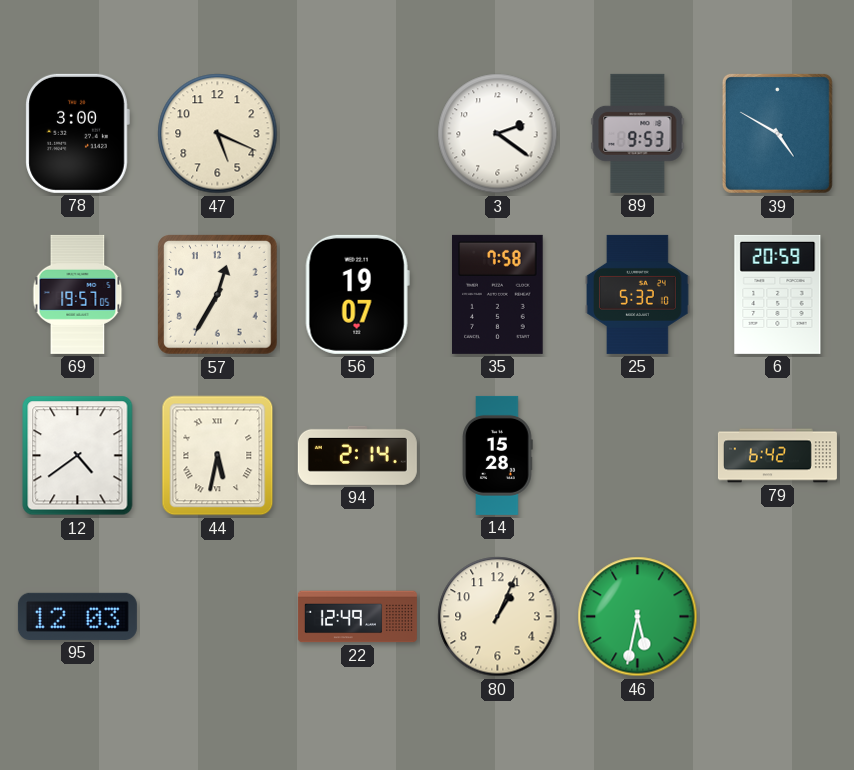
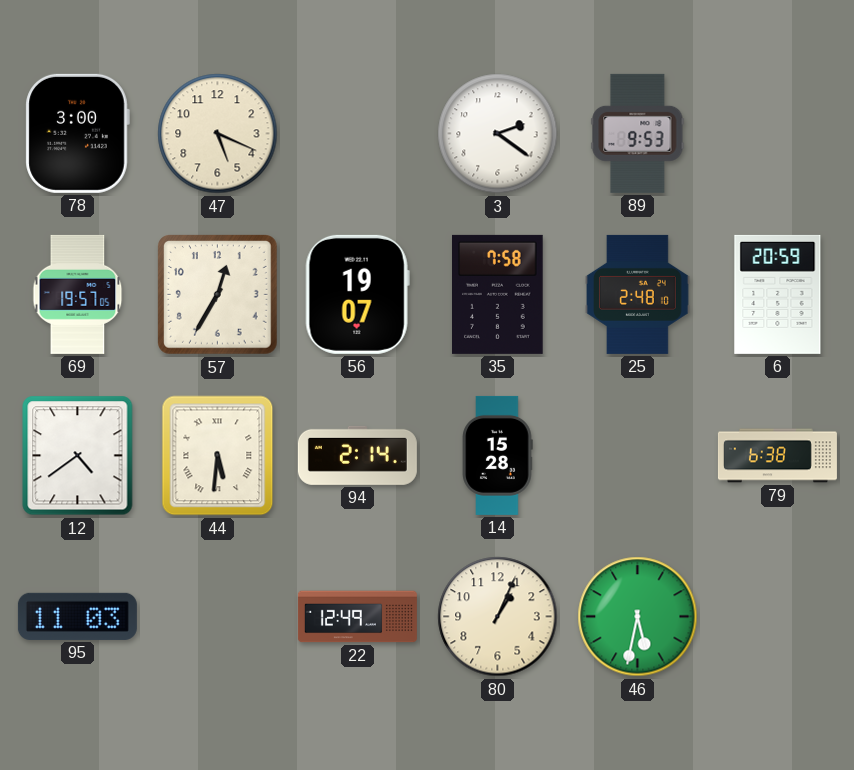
39: 4:50 -> none
25: 5:32 -> 2:48
44: 5:32 -> 5:31
79: 6:42 -> 6:38
95: 12:03 -> 11:03
